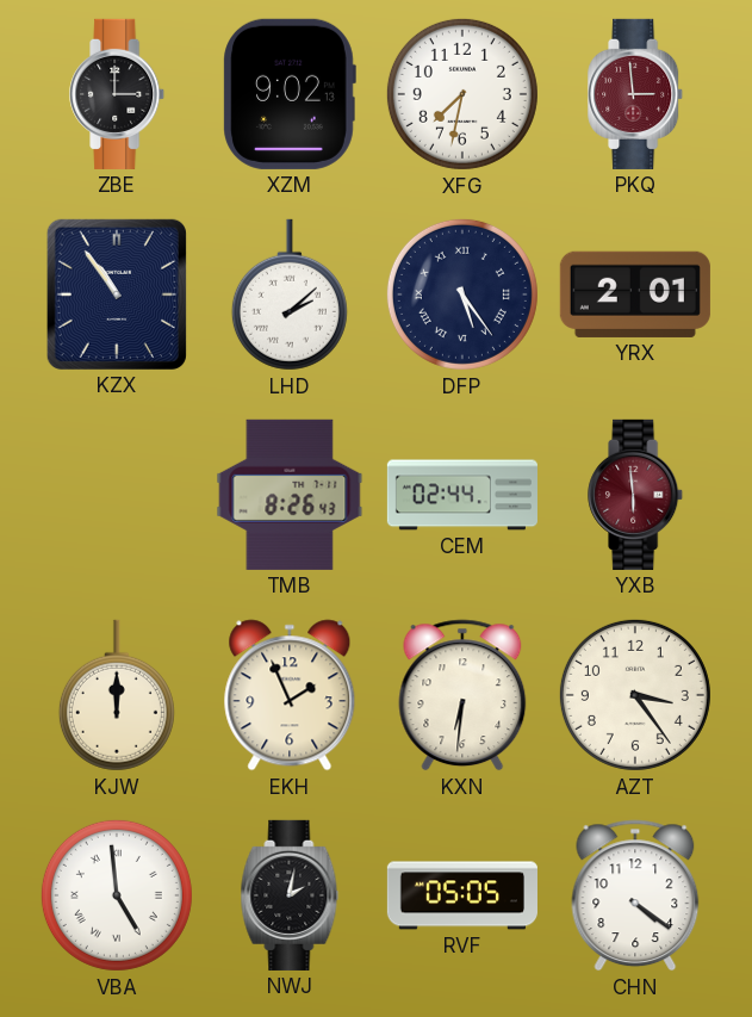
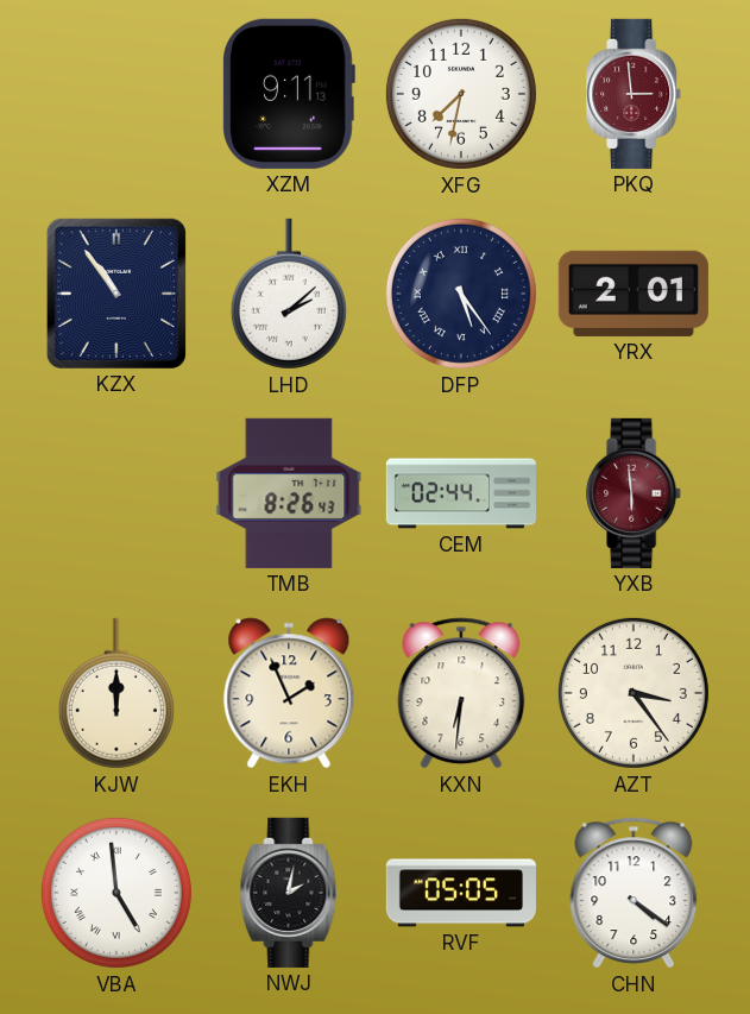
ZBE: 3:00 -> none
XZM: 9:02 -> 9:11
